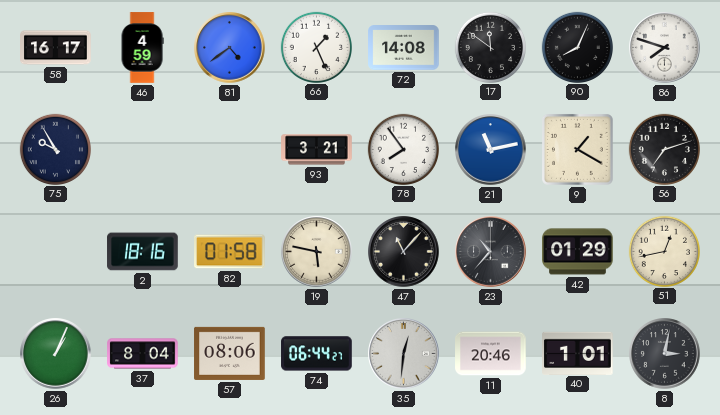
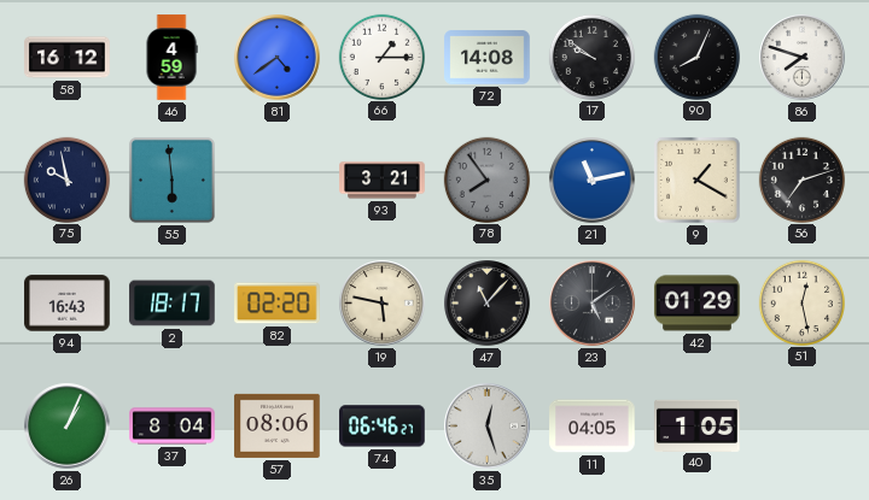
58: 16:17 -> 16:12
66: 1:26 -> 1:15
17: 11:51 -> 9:51
75: 9:55 -> 9:58
55: none -> 5:59
78 dial: white -> grey
94: none -> 16:43
2: 18:16 -> 18:17
82: 01:58 -> 02:20
23: 10:37 -> 5:09
51: 12:43 -> 12:28
74: 06:44 -> 06:46
35: 12:31 -> 12:27
11: 20:46 -> 04:05
40: 1:01 -> 1:05
8: 3:02 -> none
